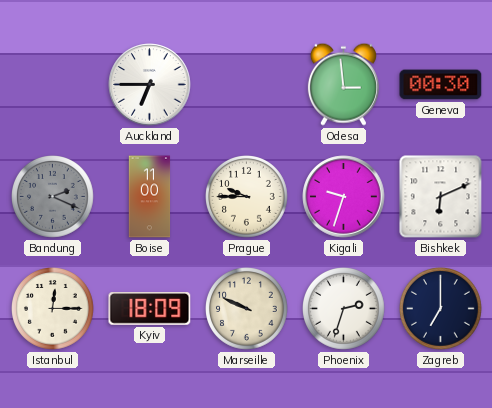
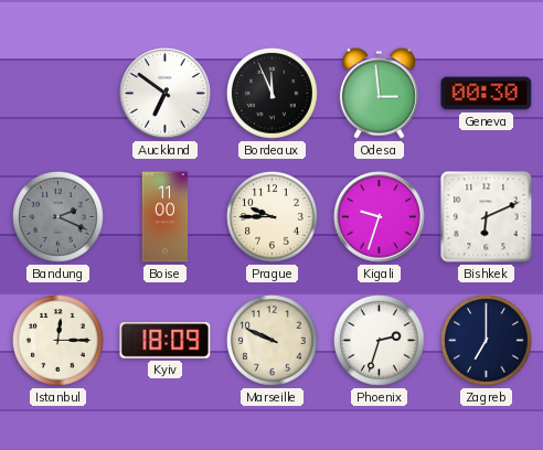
Auckland: 6:45 -> 6:51
Bordeaux: none -> 11:56
